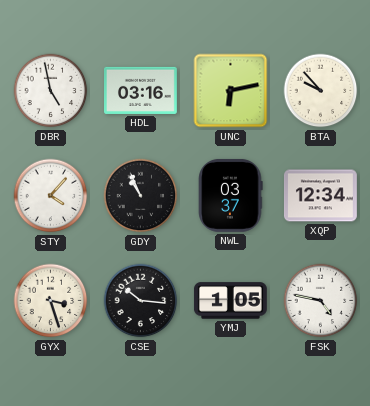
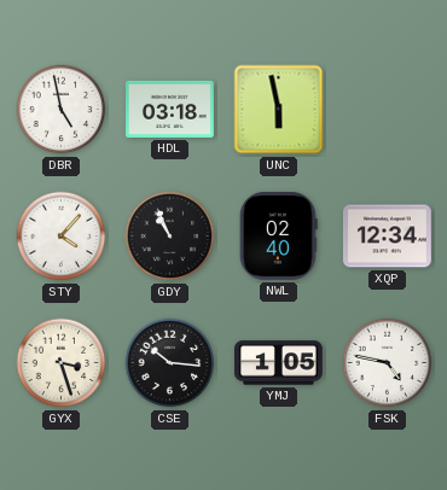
HDL: 03:16 -> 03:18
UNC: 6:13 -> 5:58
BTA: 9:53 -> none
NWL: 03:37 -> 02:40
